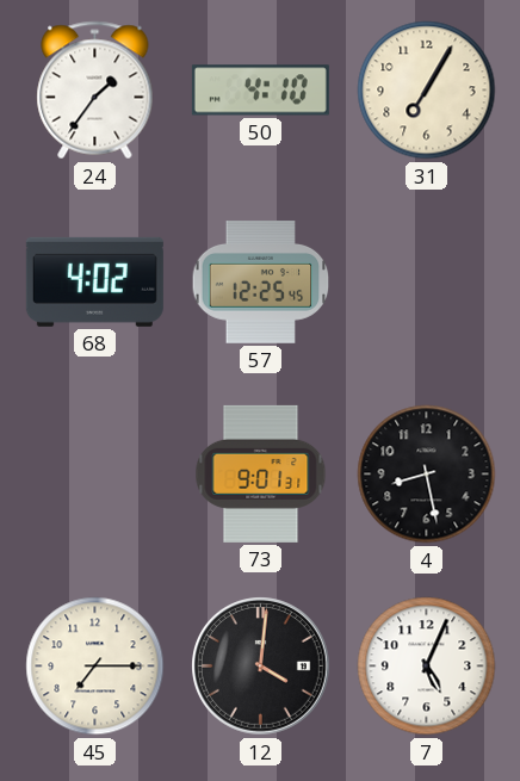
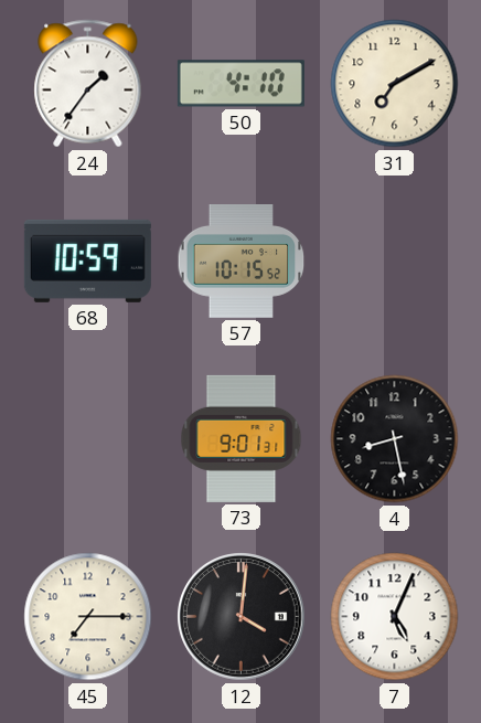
31: 7:05 -> 7:10
68: 4:02 -> 10:59
57: 12:25 -> 10:15
